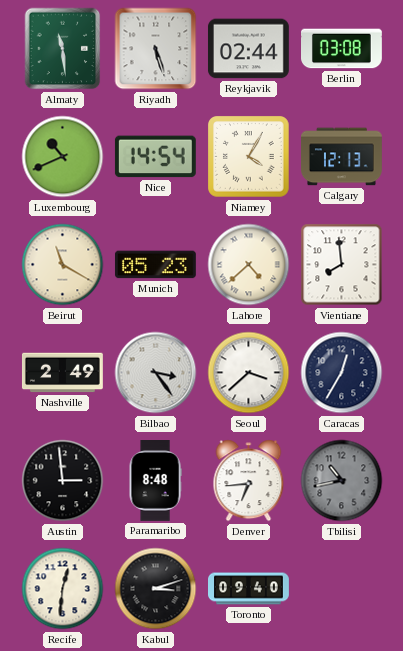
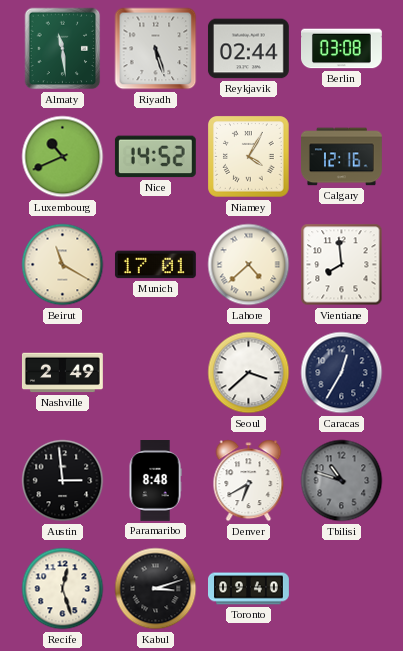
Nice: 14:54 -> 14:52
Calgary: 12:13 -> 12:16
Munich: 05:23 -> 17:01
Bilbao: 3:24 -> none
Denver: 6:44 -> 6:40
Tbilisi: 10:43 -> 10:48
Recife: 12:31 -> 12:27
